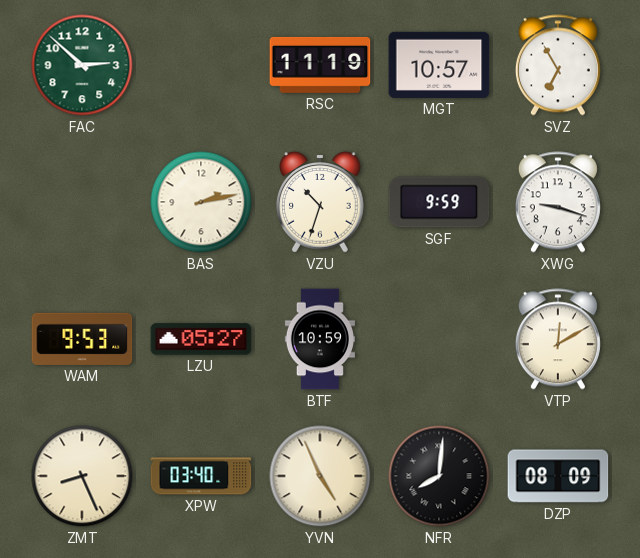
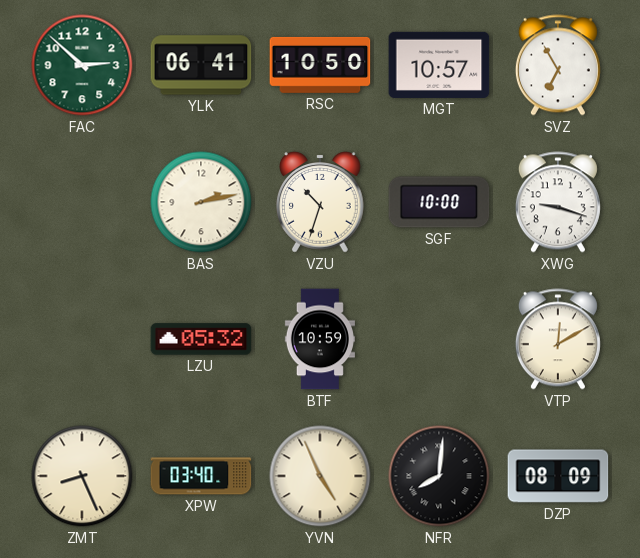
YLK: none -> 06:41
RSC: 11:19 -> 10:50
SGF: 9:59 -> 10:00
WAM: 9:53 -> none
LZU: 05:27 -> 05:32
